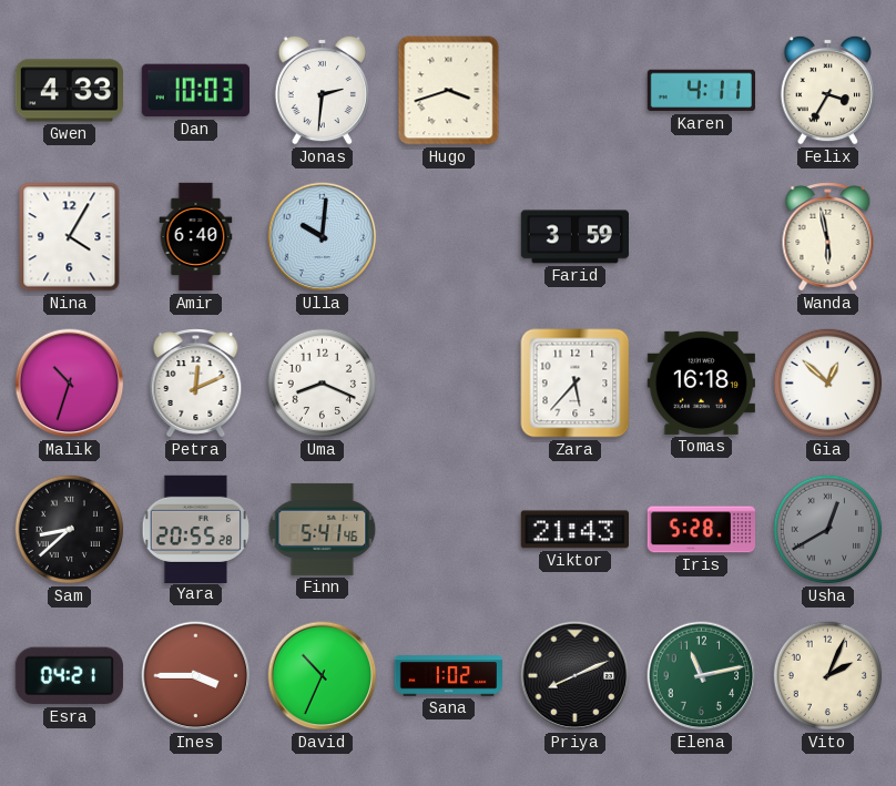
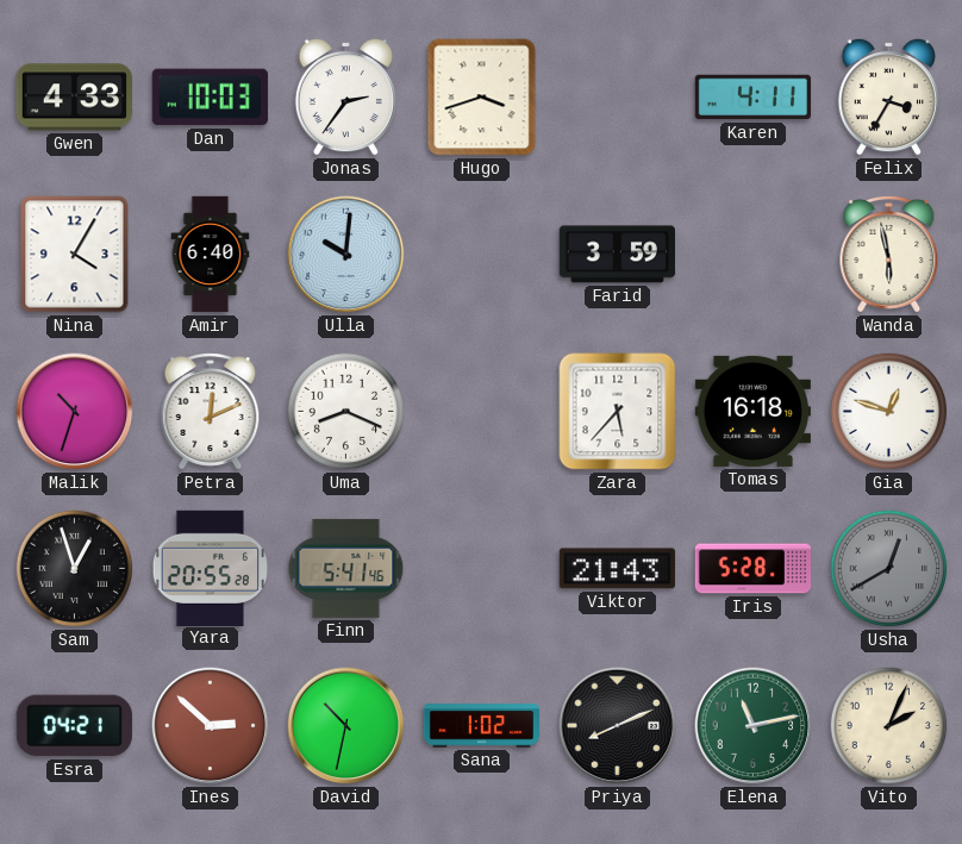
Jonas: 2:31 -> 2:36
Gia: 12:52 -> 12:48
Sam: 8:38 -> 12:57
Ines: 3:45 -> 2:52
David: 10:34 -> 10:32
